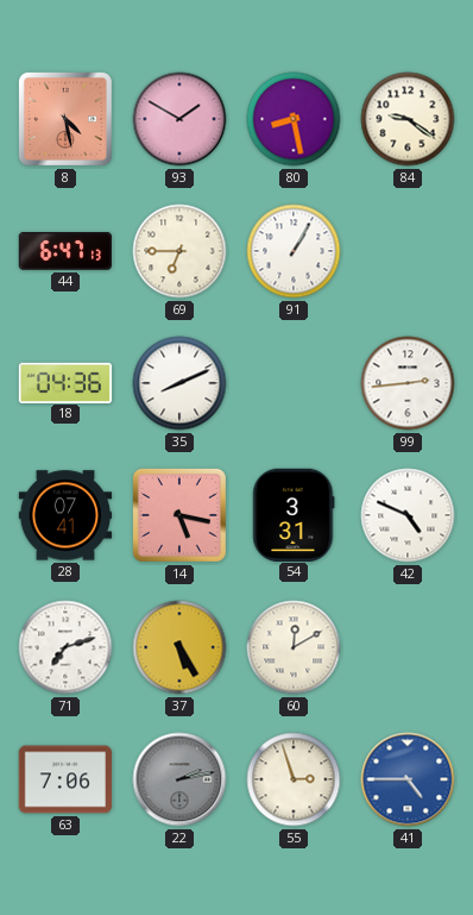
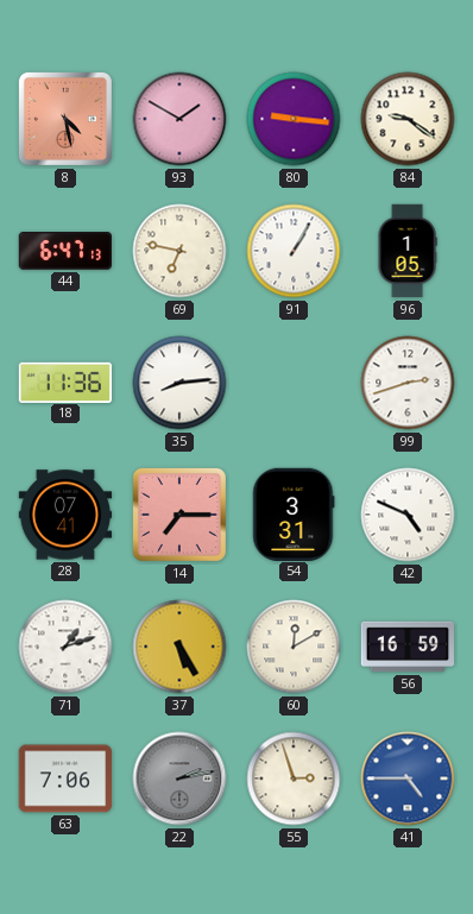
80: 8:28 -> 9:16
69: 6:45 -> 6:47
96: none -> 1:05
18: 04:36 -> 11:36
35: 8:11 -> 8:14
99: 2:44 -> 2:42
14: 5:17 -> 7:15
71: 7:12 -> 1:12
56: none -> 16:59
